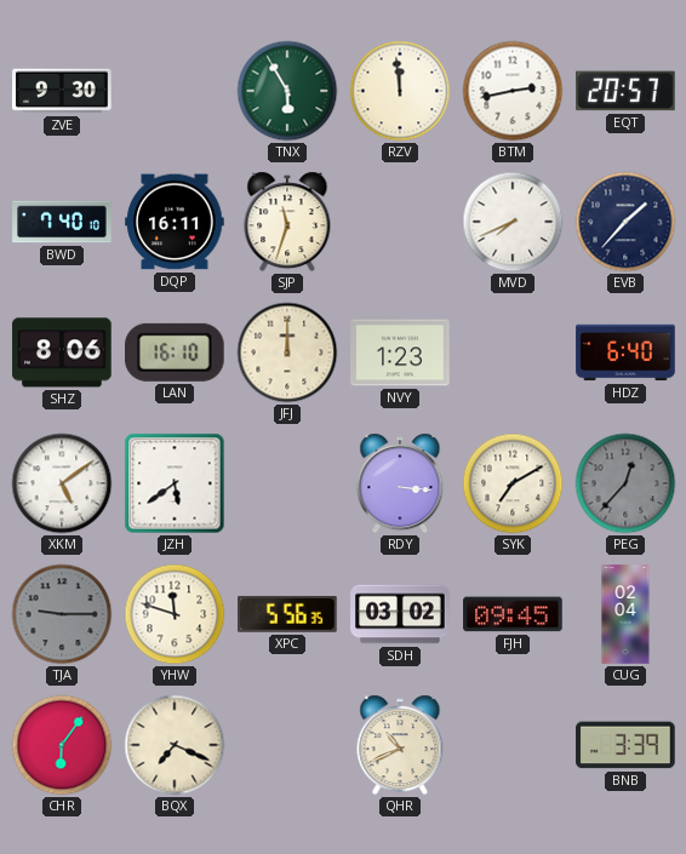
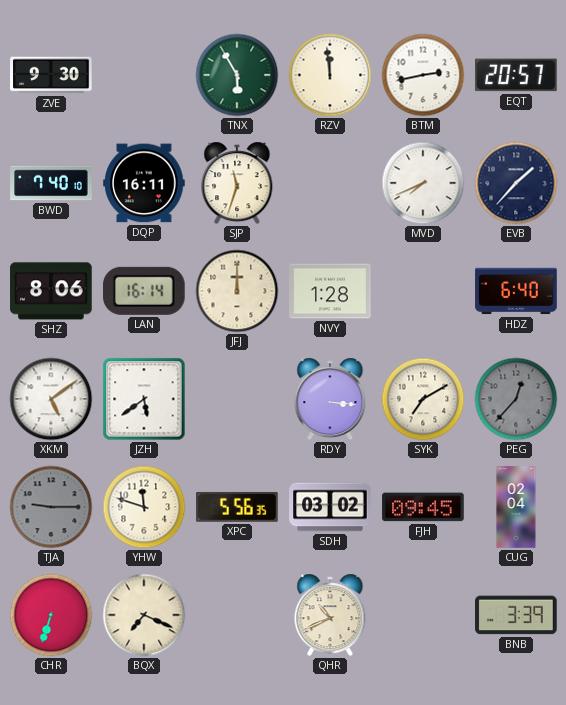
LAN: 16:10 -> 16:14
NVY: 1:23 -> 1:28
CHR: 6:06 -> 6:33
